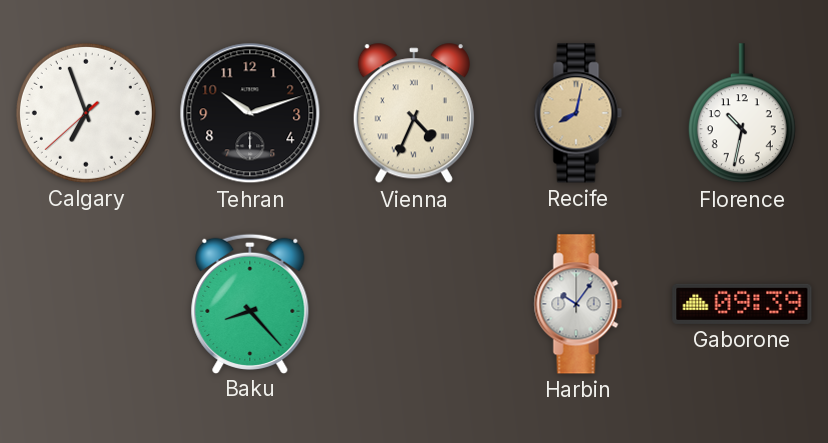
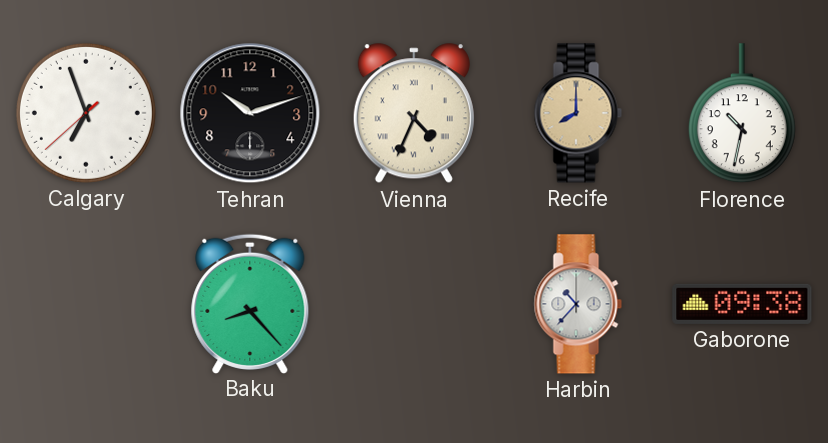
Recife: 8:02 -> 8:00
Harbin: 10:06 -> 10:37
Gaborone: 09:39 -> 09:38
